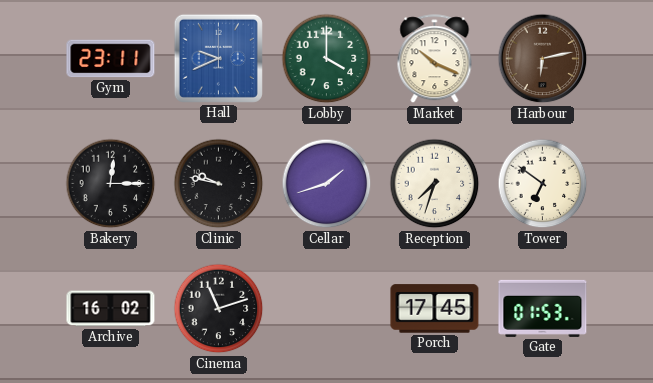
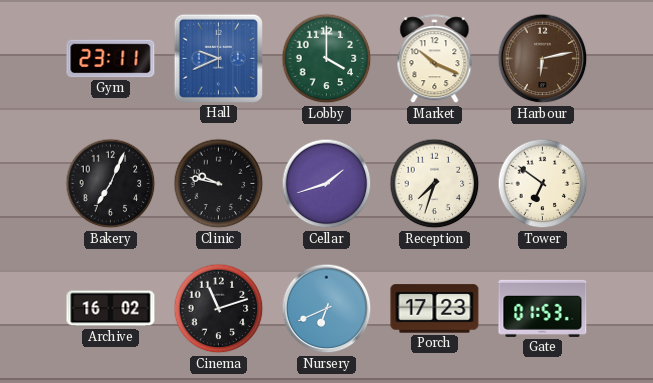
Bakery: 12:15 -> 7:04
Nursery: none -> 6:41
Porch: 17:45 -> 17:23
